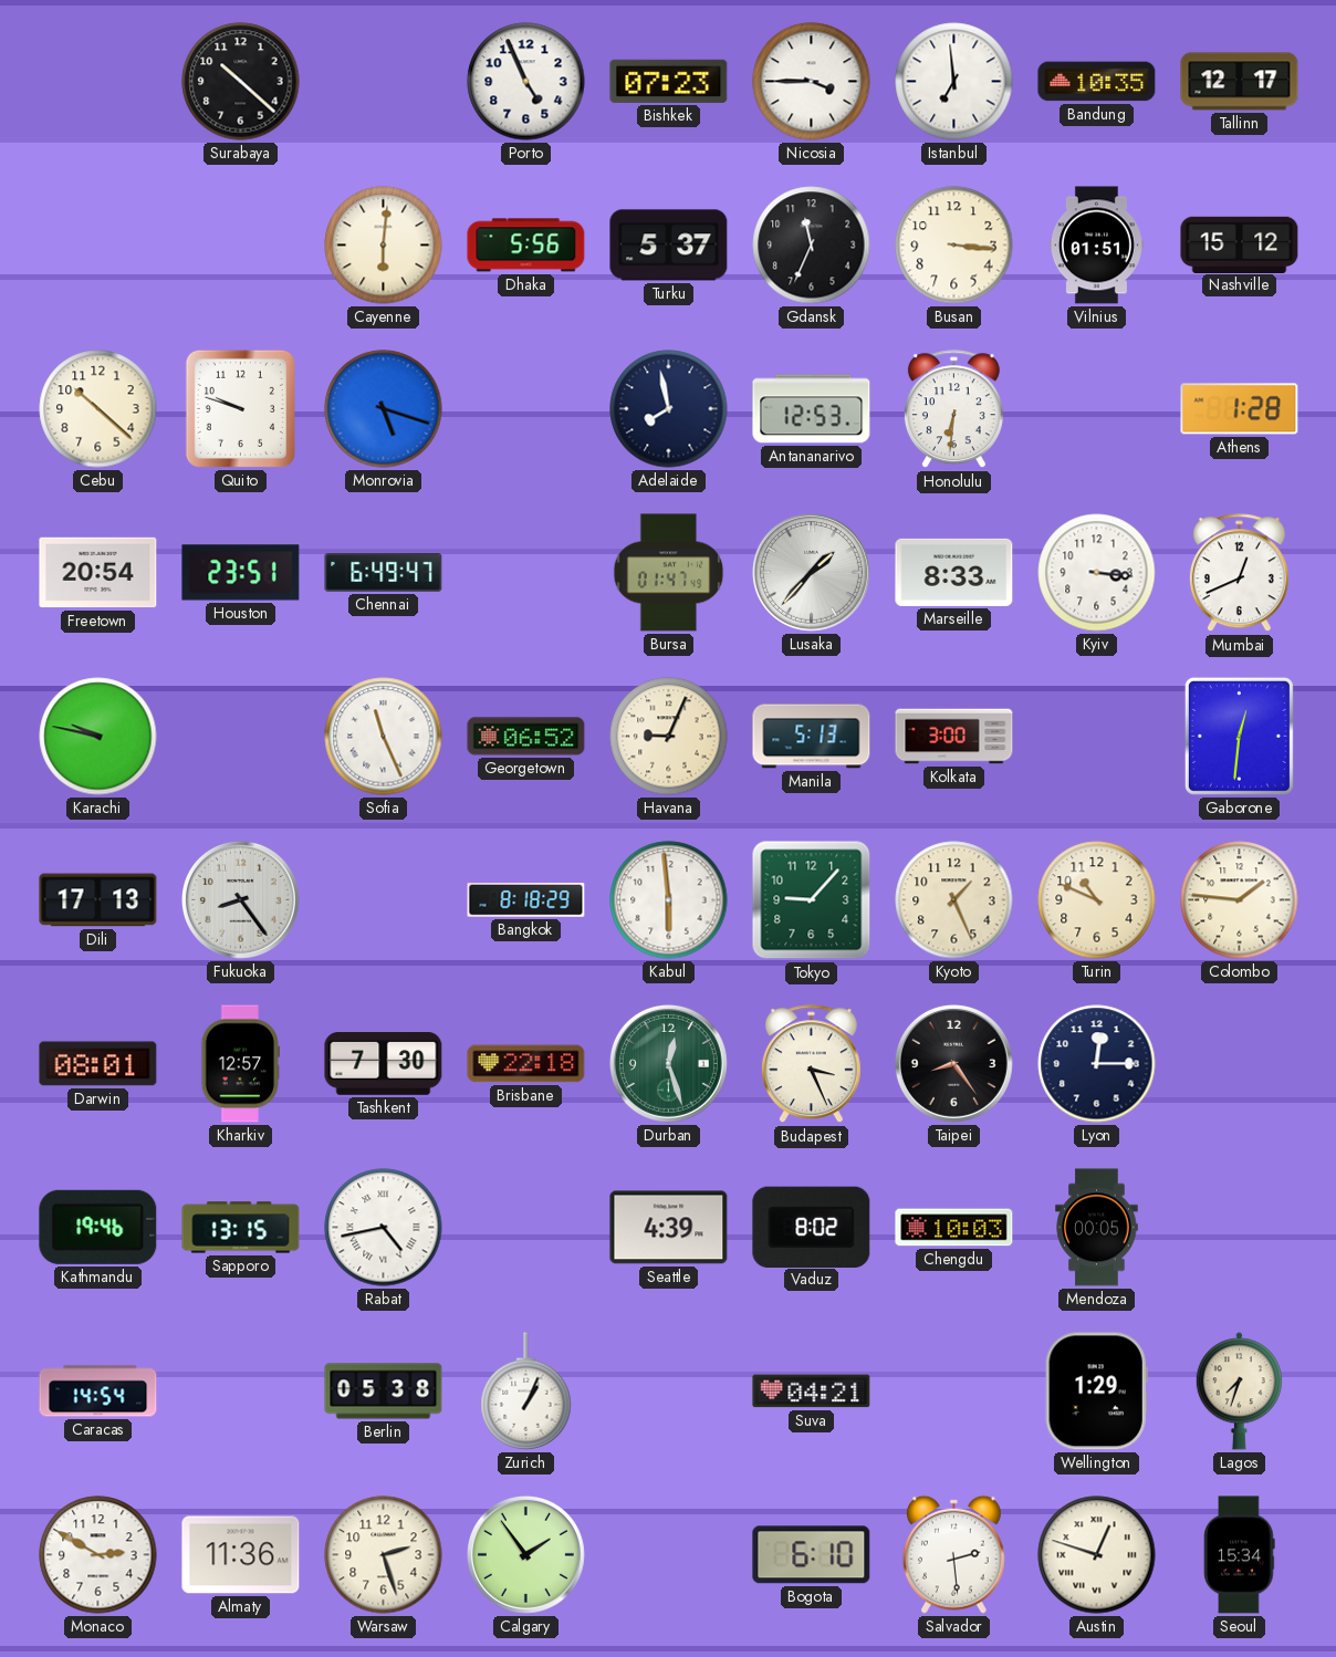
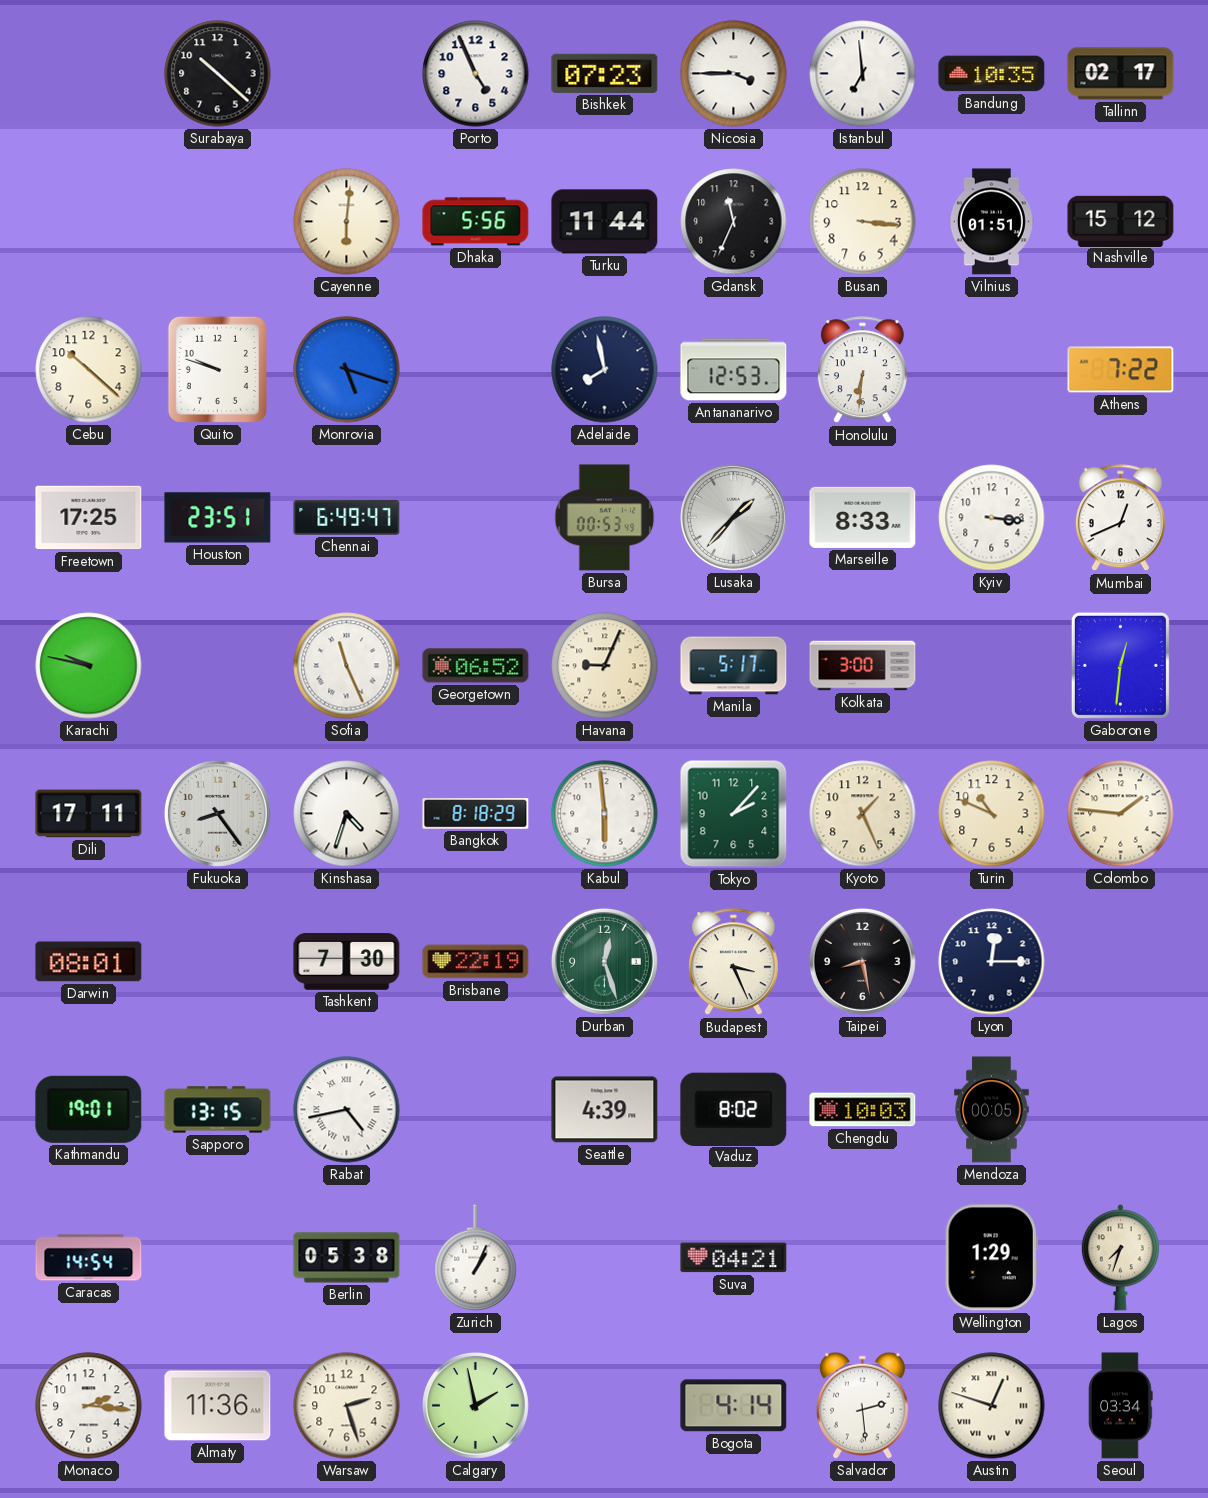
Tallinn: 12:17 -> 02:17
Turku: 5:37 -> 11:44
Athens: 1:28 -> 7:22
Freetown: 20:54 -> 17:25
Bursa: 01:47 -> 00:53
Manila: 5:13 -> 5:17
Dili: 17:13 -> 17:11
Kinshasa: none -> 4:33
Tokyo: 9:07 -> 2:07
Kharkiv: 12:57 -> none
Brisbane: 22:18 -> 22:19
Taipei: 8:24 -> 8:28
Kathmandu: 19:46 -> 19:01
Monaco: 2:50 -> 2:16
Calgary: 1:54 -> 1:58
Bogota: 6:10 -> 4:14
Seoul: 15:34 -> 03:34
